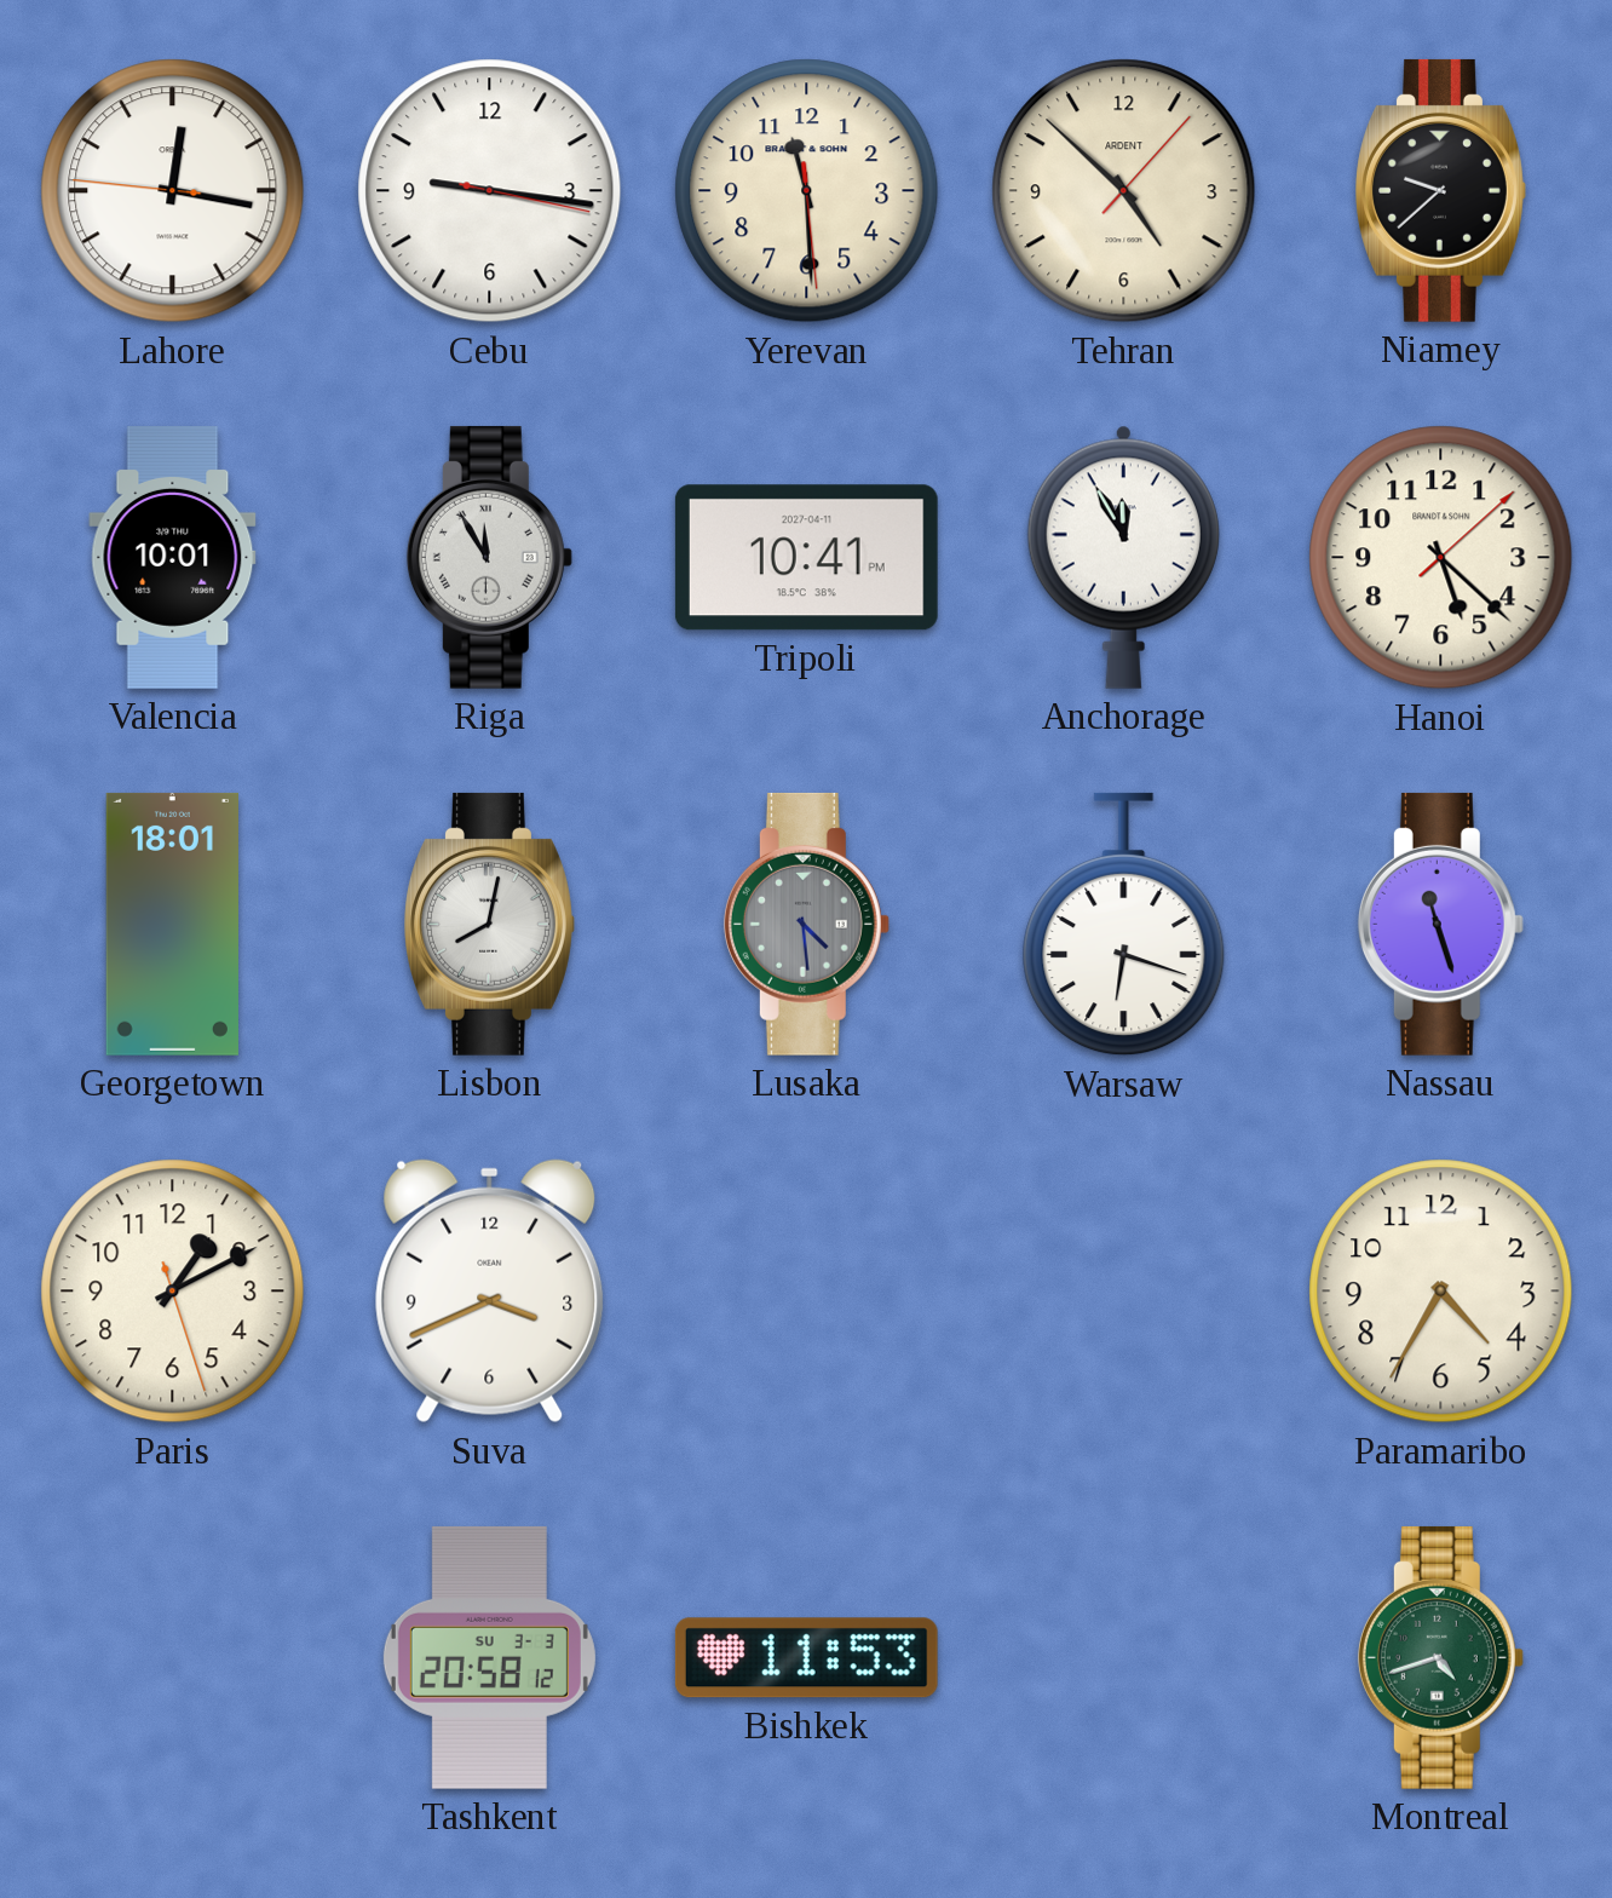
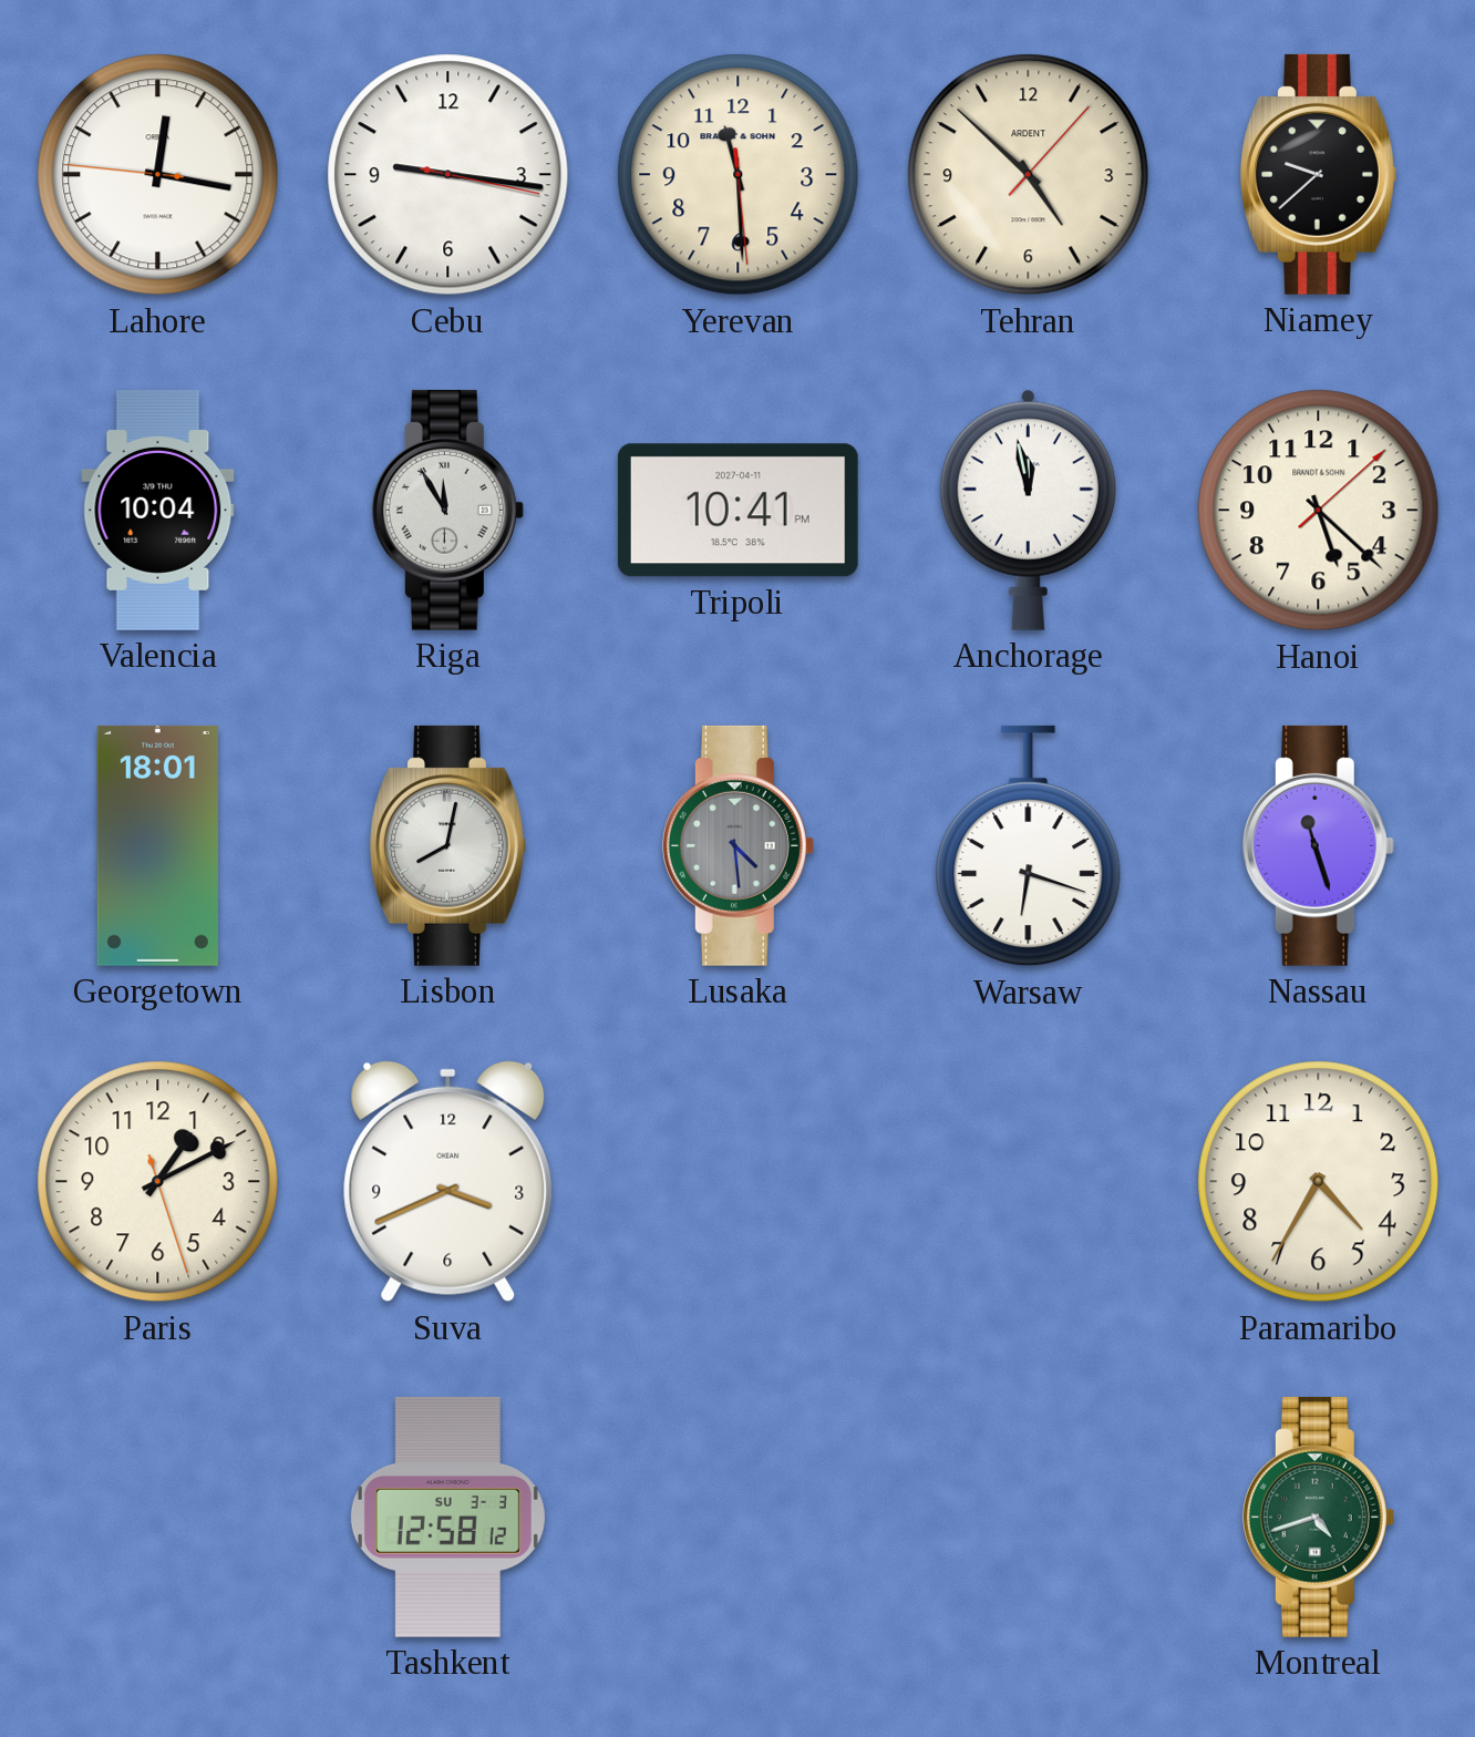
Valencia: 10:01 -> 10:04
Anchorage: 11:55 -> 11:58
Tashkent: 20:58 -> 12:58
Bishkek: 11:53 -> none
